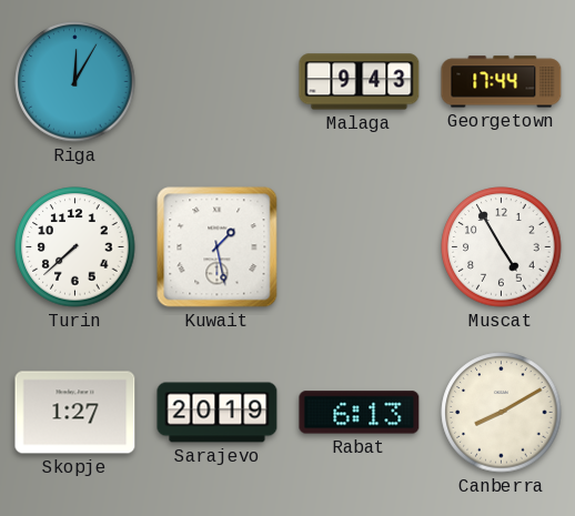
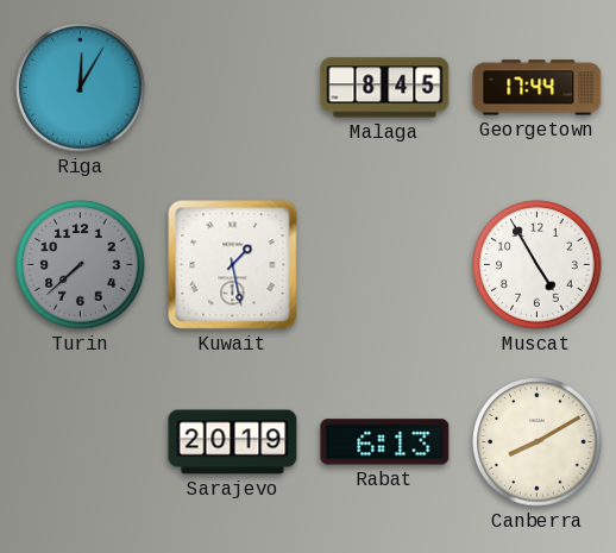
Malaga: 9:43 -> 8:45
Turin dial: white -> grey
Skopje: 1:27 -> none
